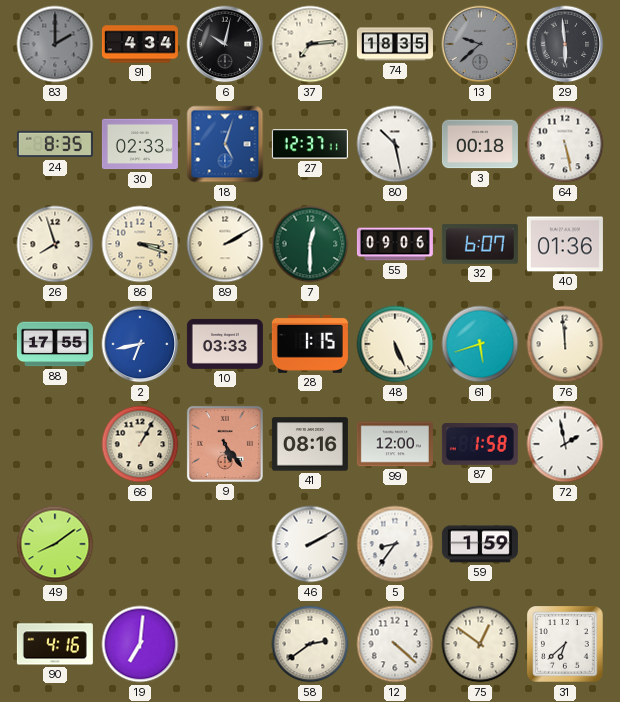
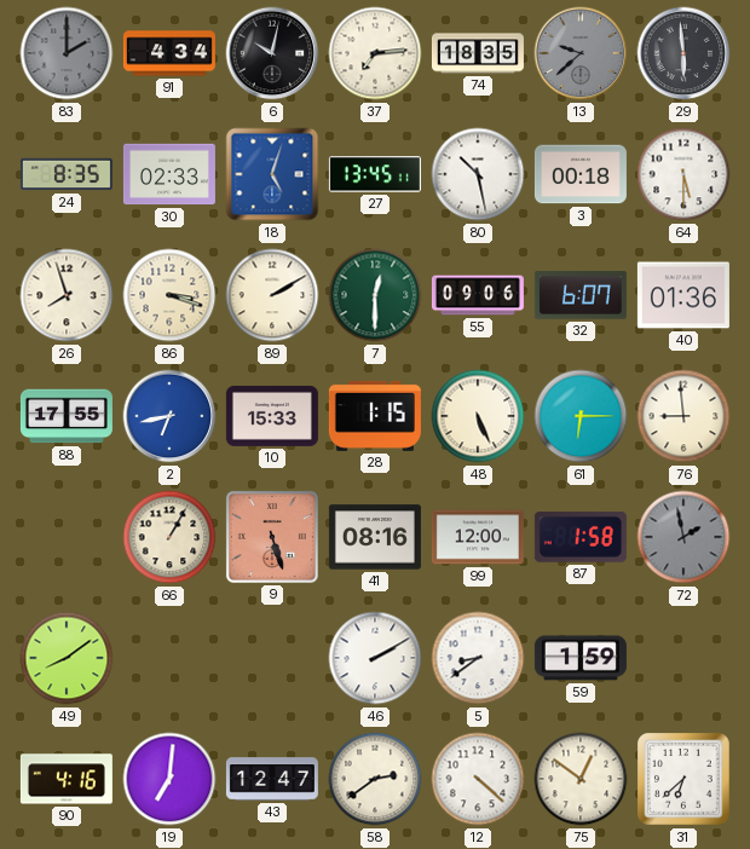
27: 12:37 -> 13:45
64: 5:28 -> 5:30
10: 03:33 -> 15:33
61: 5:42 -> 6:15
76: 11:59 -> 8:59
9: 5:24 -> 5:27
72 dial: white -> grey
5: 8:36 -> 8:39
43: none -> 12:47
